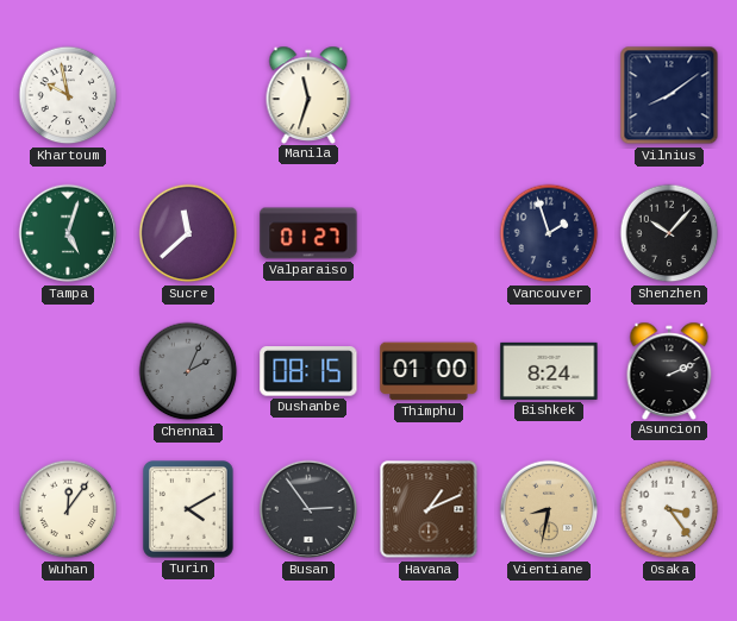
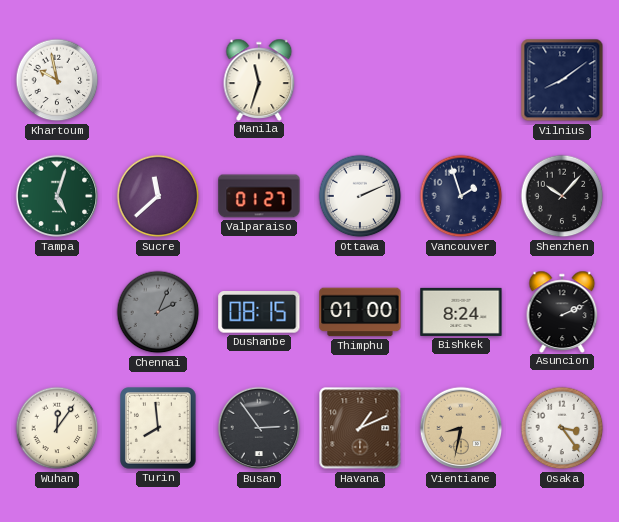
Ottawa: none -> 2:11
Turin: 4:10 -> 7:59
